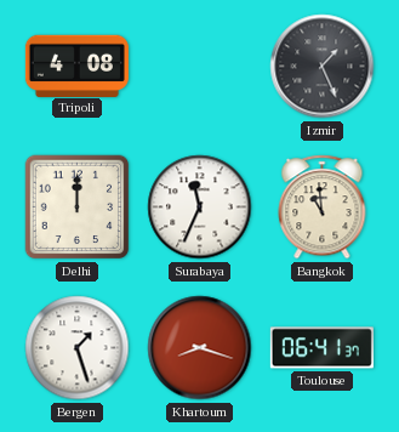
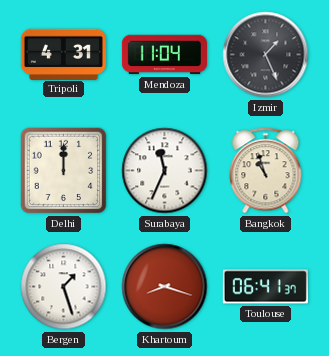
Tripoli: 4:08 -> 4:31
Mendoza: none -> 11:04
Bangkok: 10:59 -> 10:57
